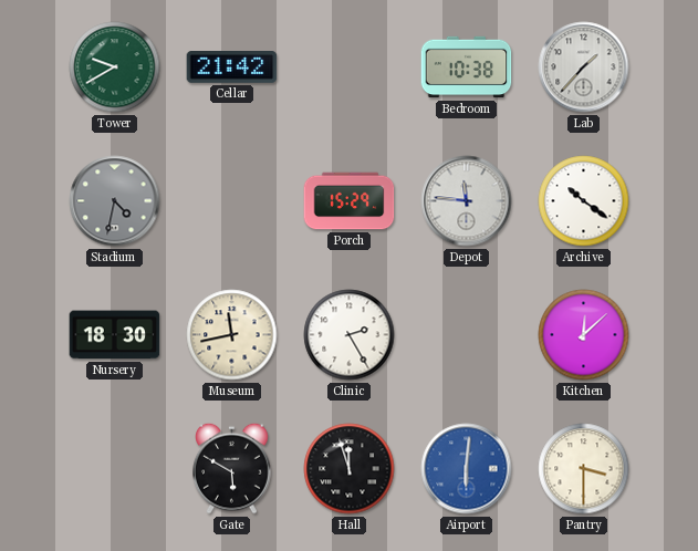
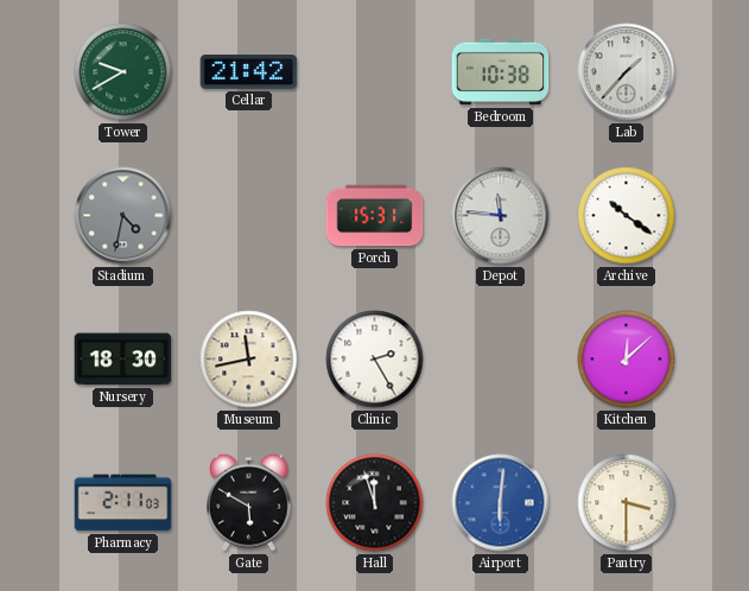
Porch: 15:29 -> 15:31
Pharmacy: none -> 2:11
